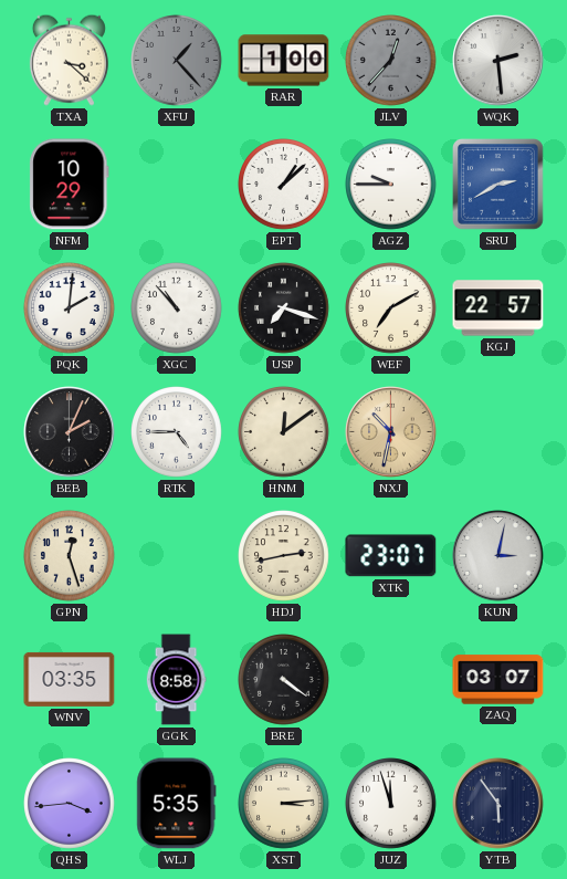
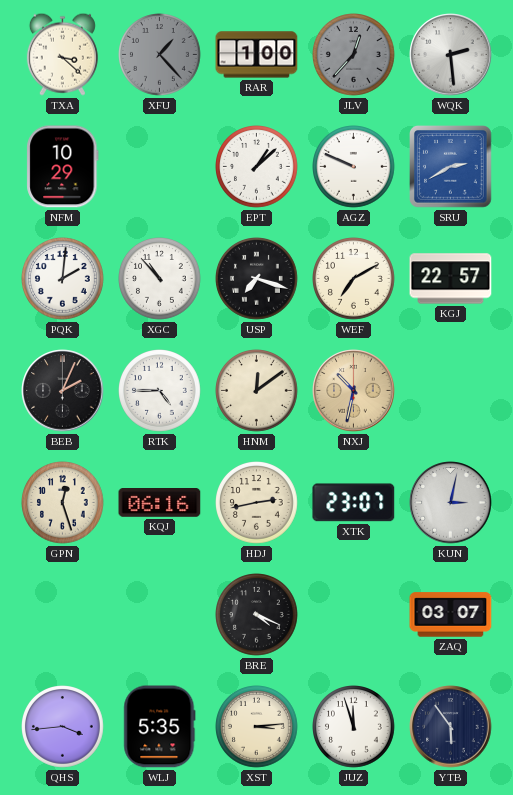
AGZ: 9:45 -> 9:49
KQJ: none -> 06:16
WNV: 03:35 -> none
GGK: 8:58 -> none
BRE: 4:21 -> 4:19
